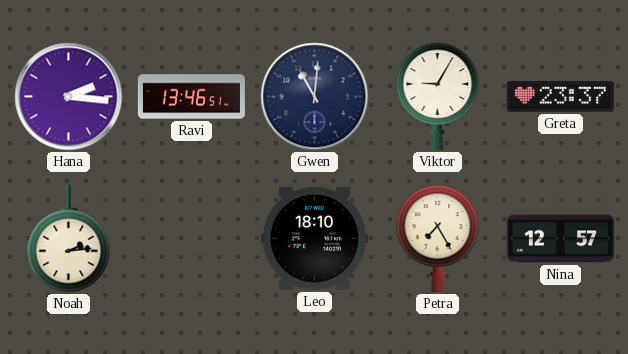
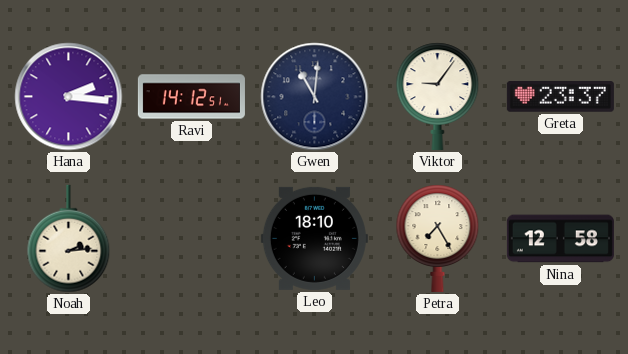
Ravi: 13:46 -> 14:12
Viktor: 9:05 -> 9:06
Nina: 12:57 -> 12:58
